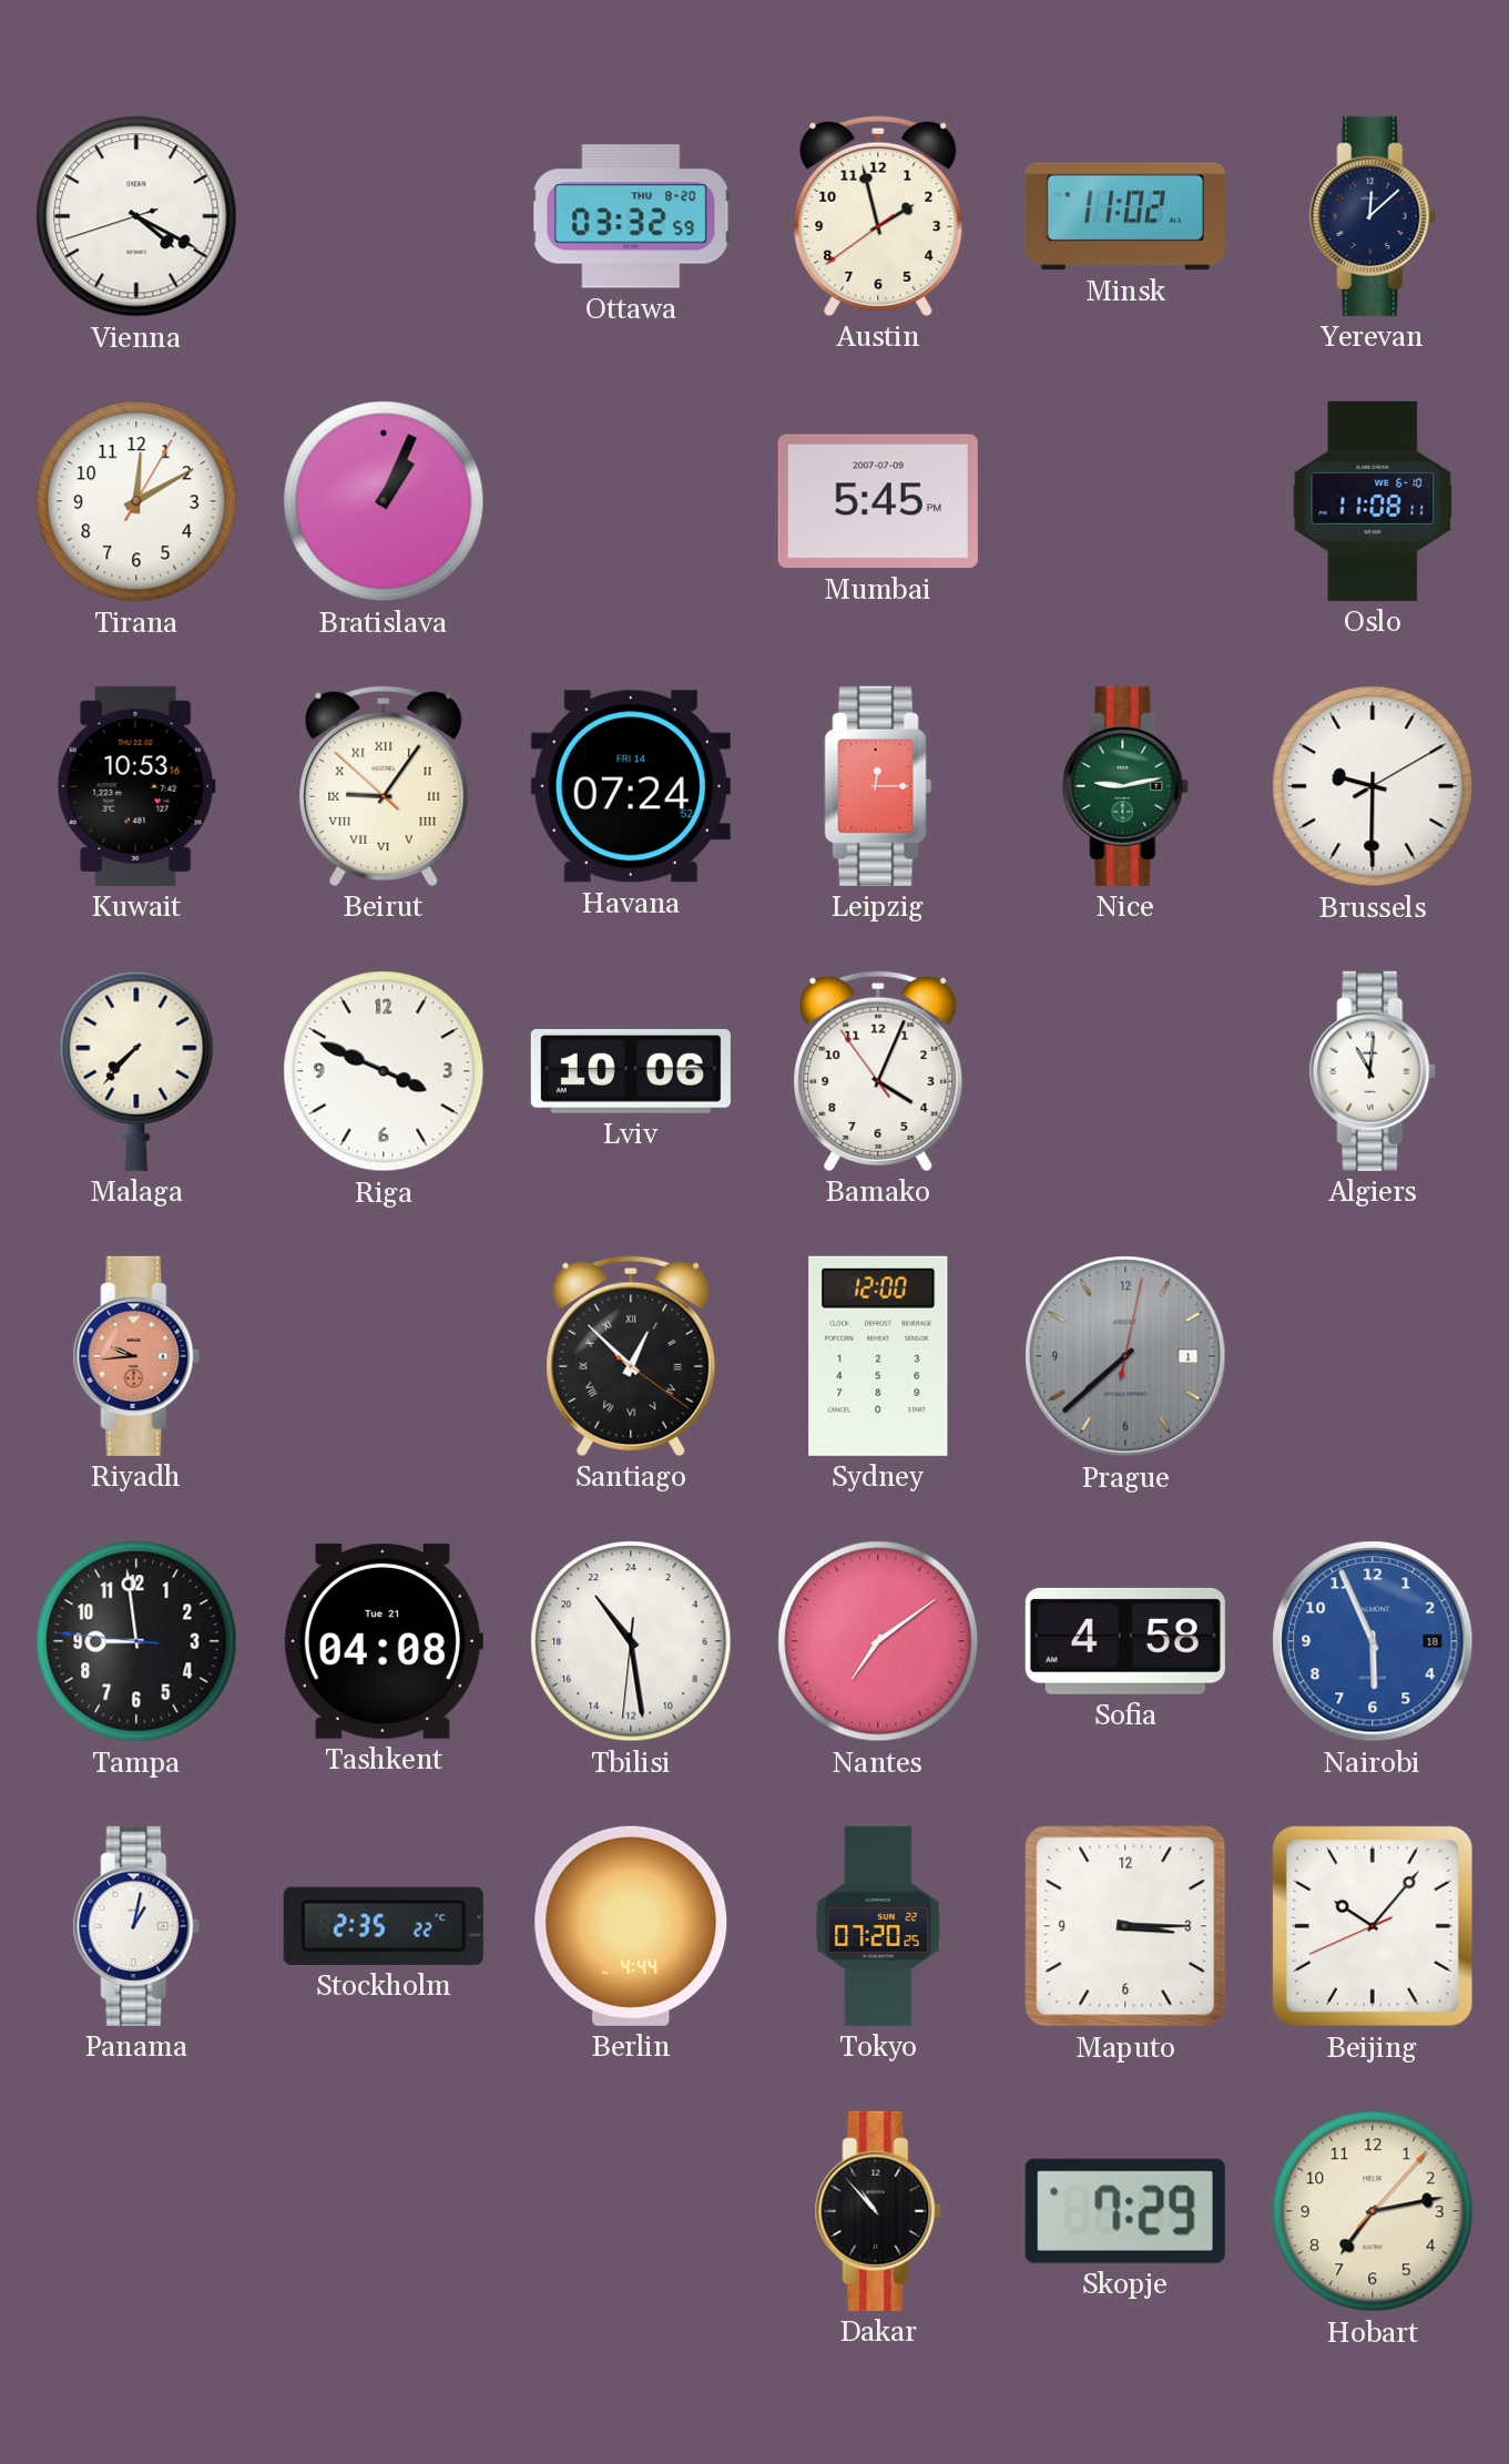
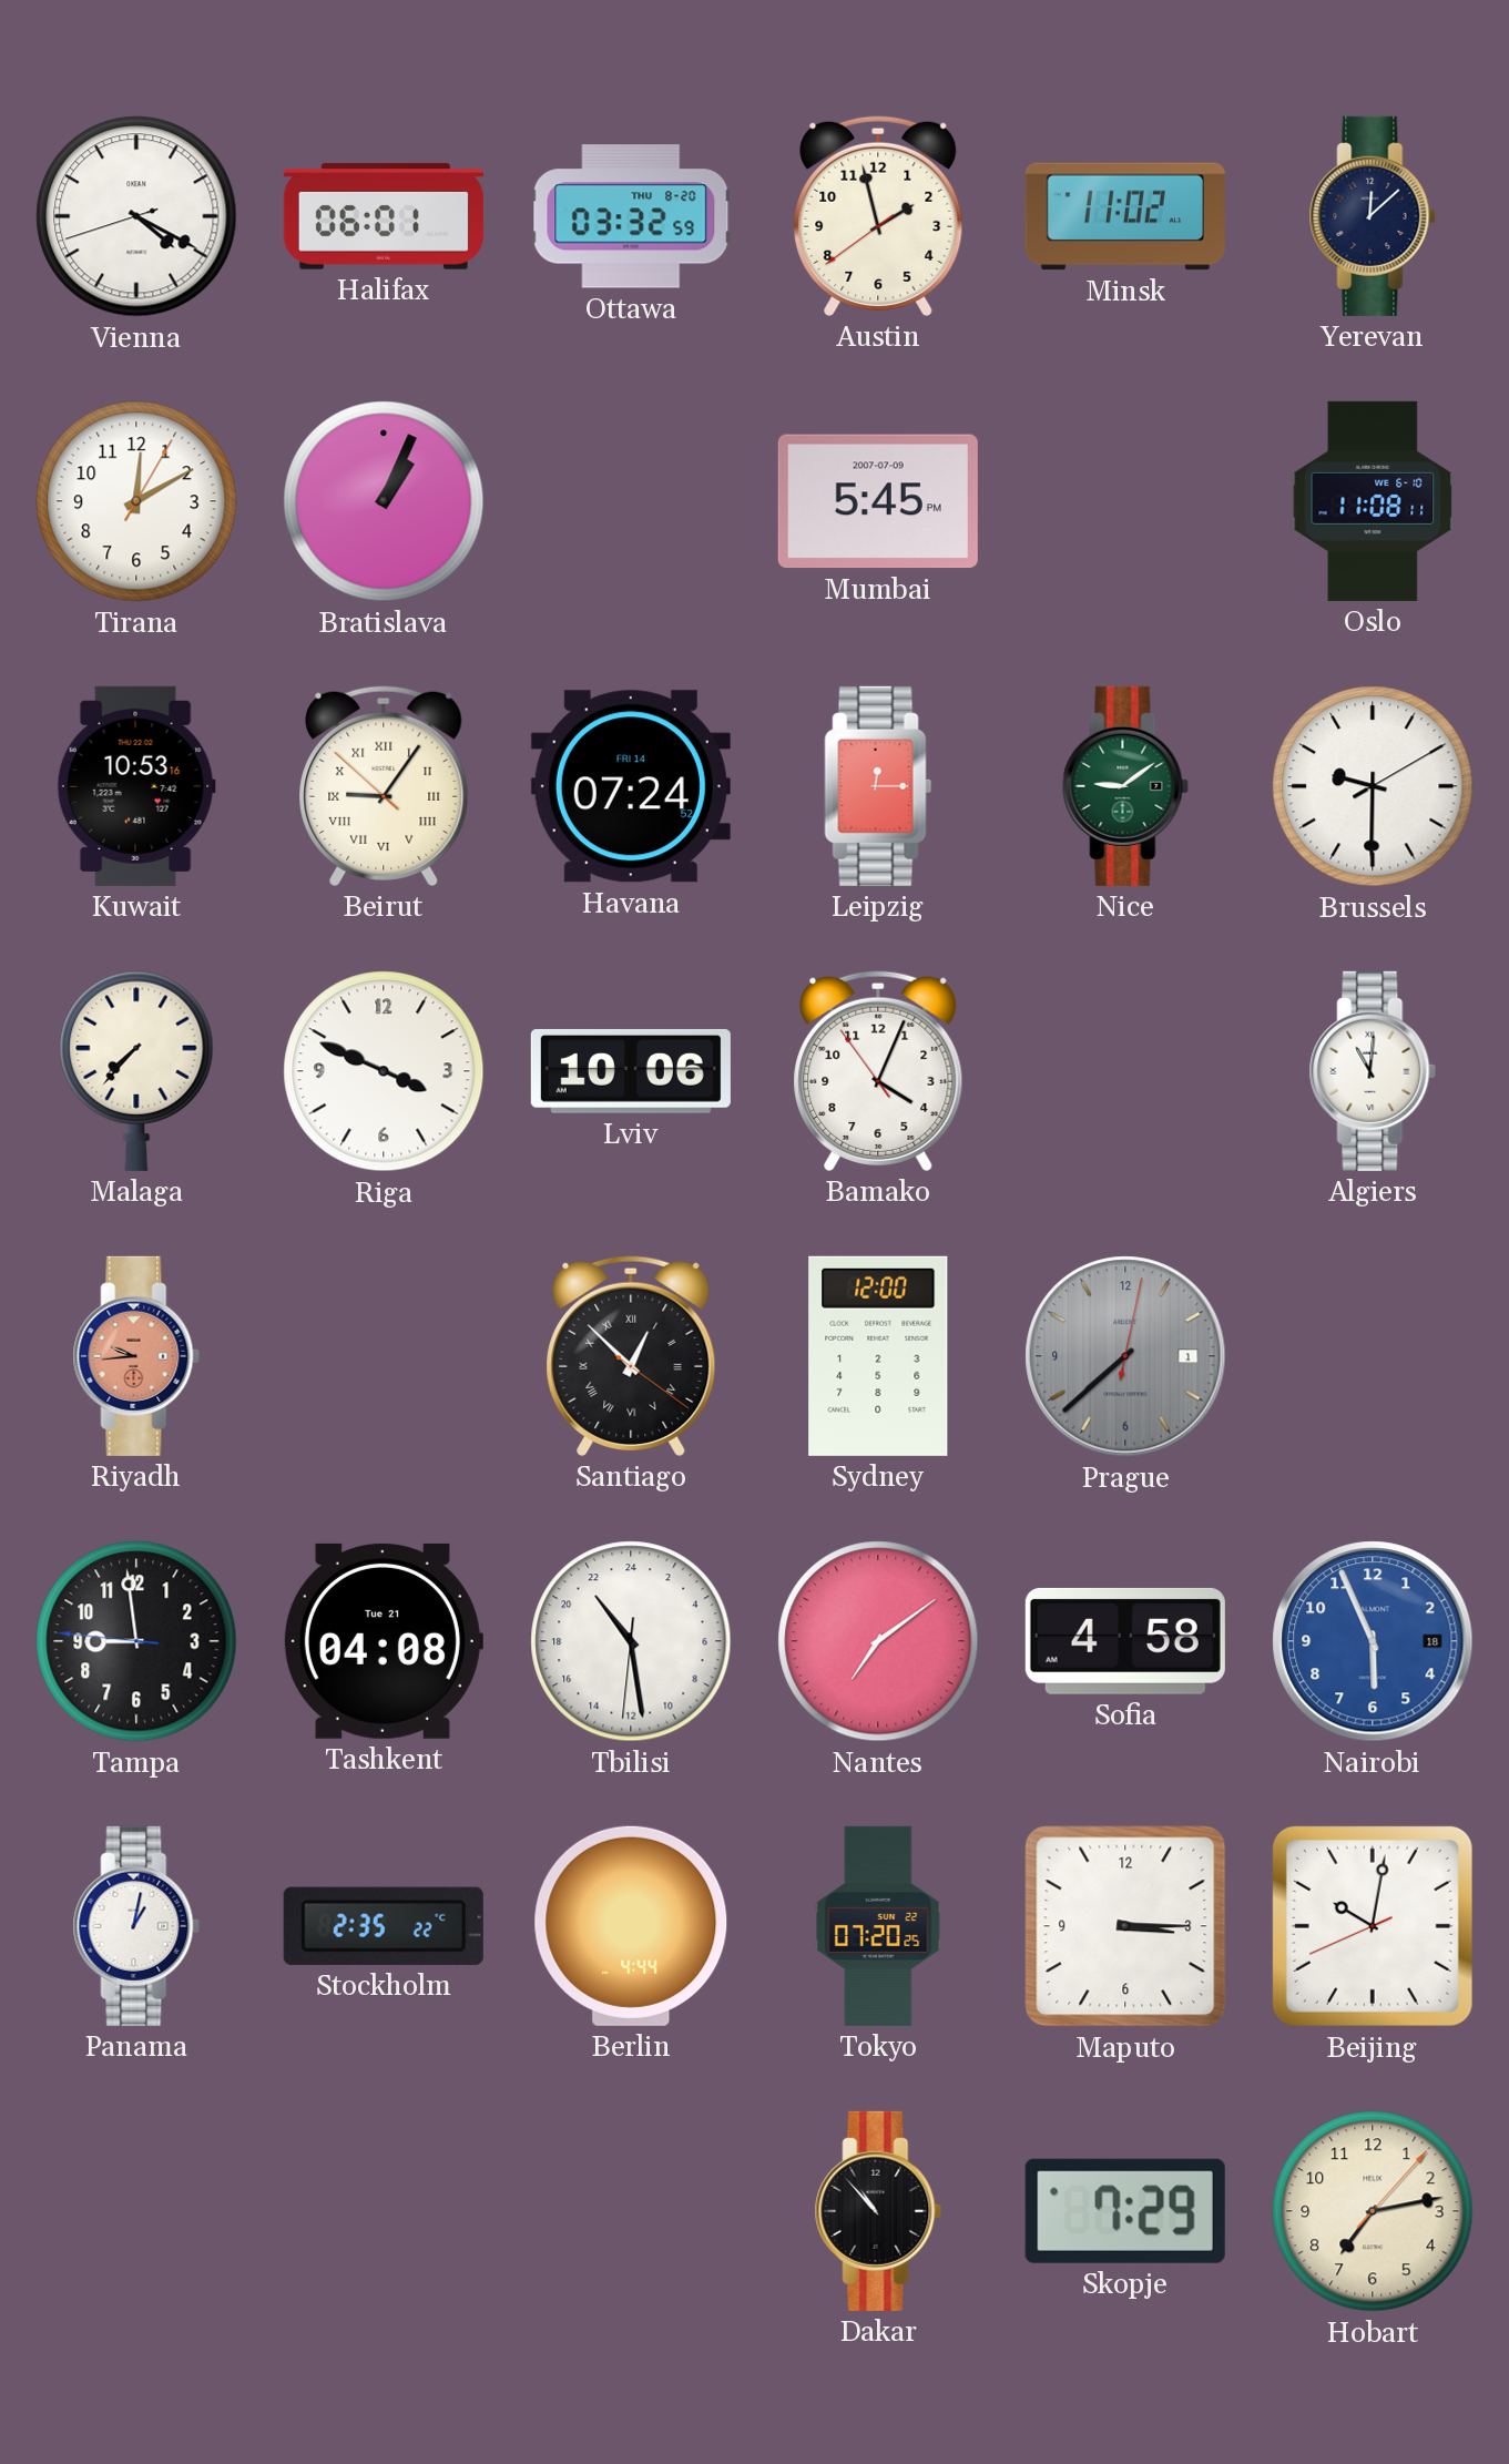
Halifax: none -> 06:01
Nice: 9:13 -> 9:09
Beijing: 10:06 -> 10:01
